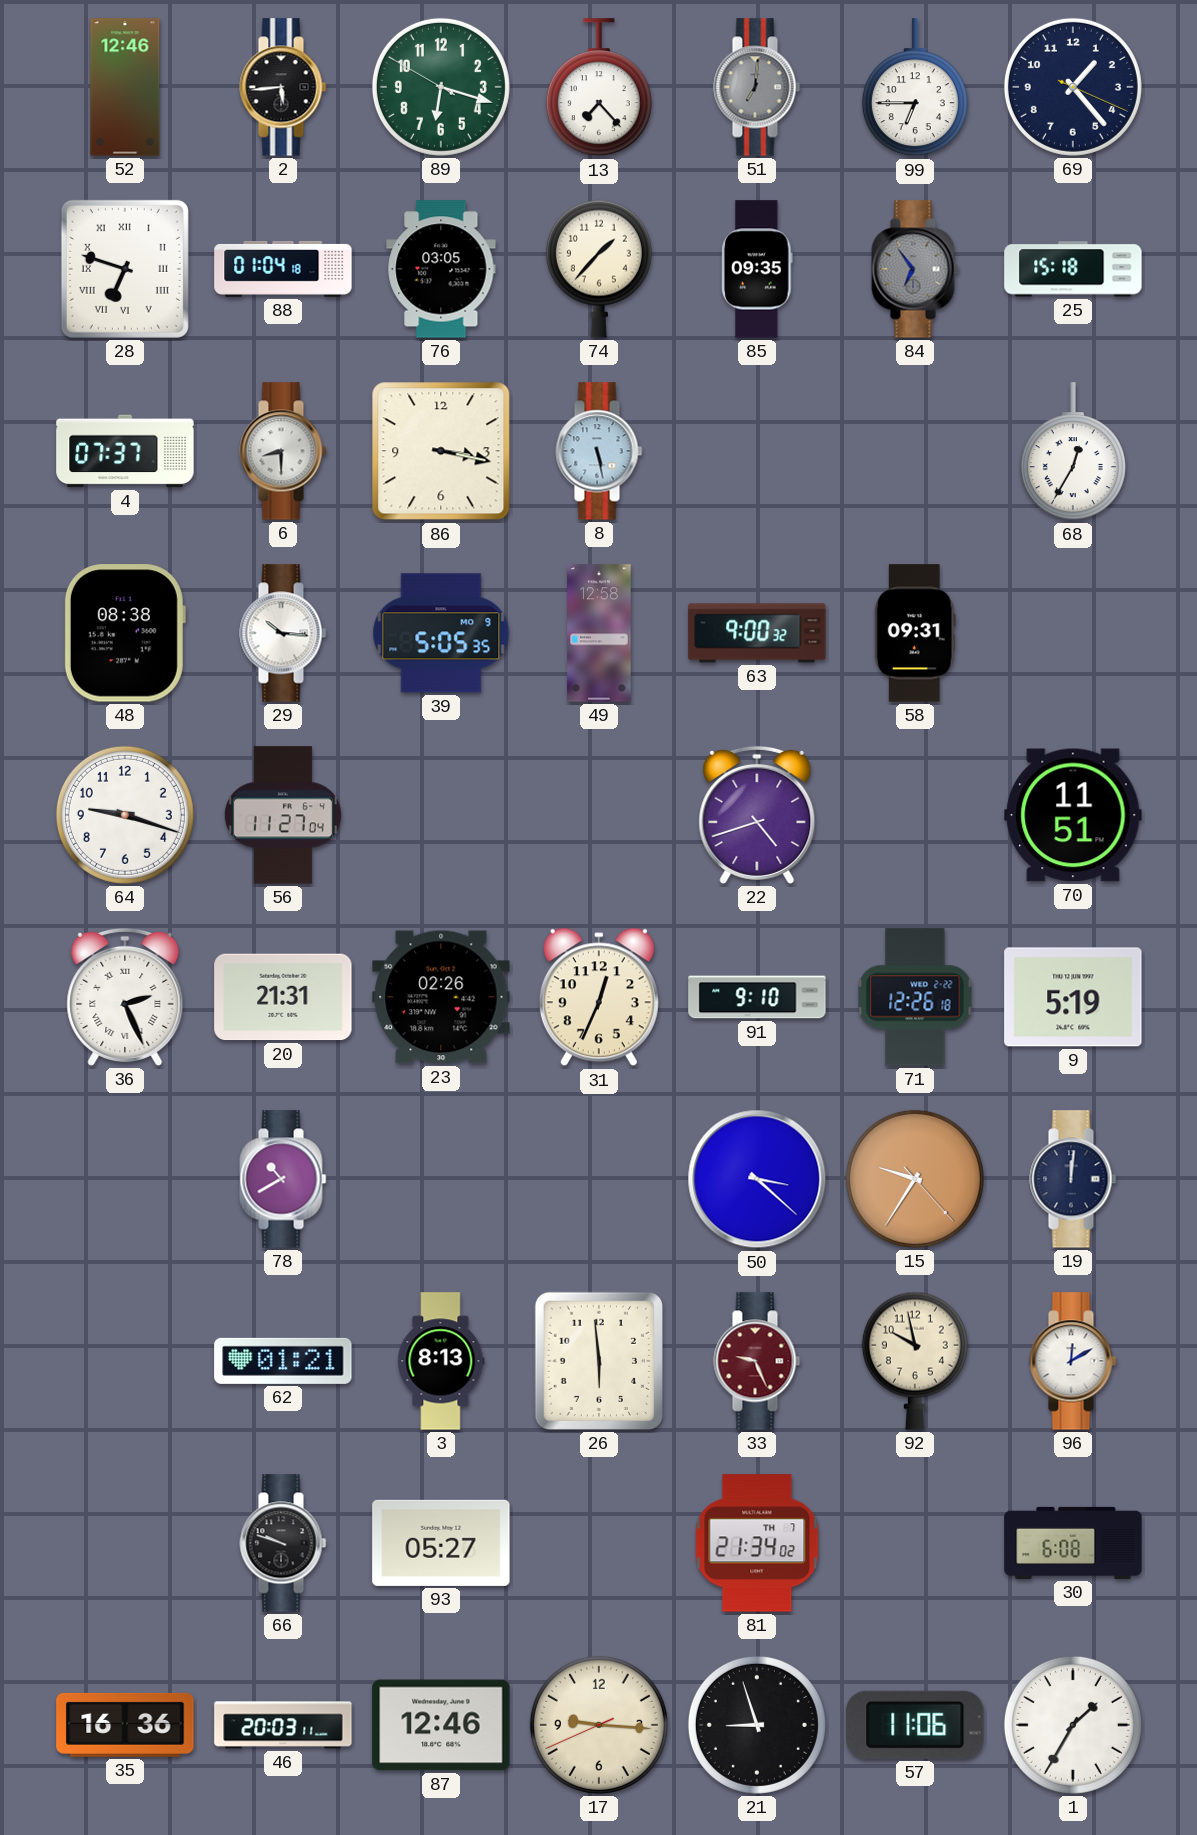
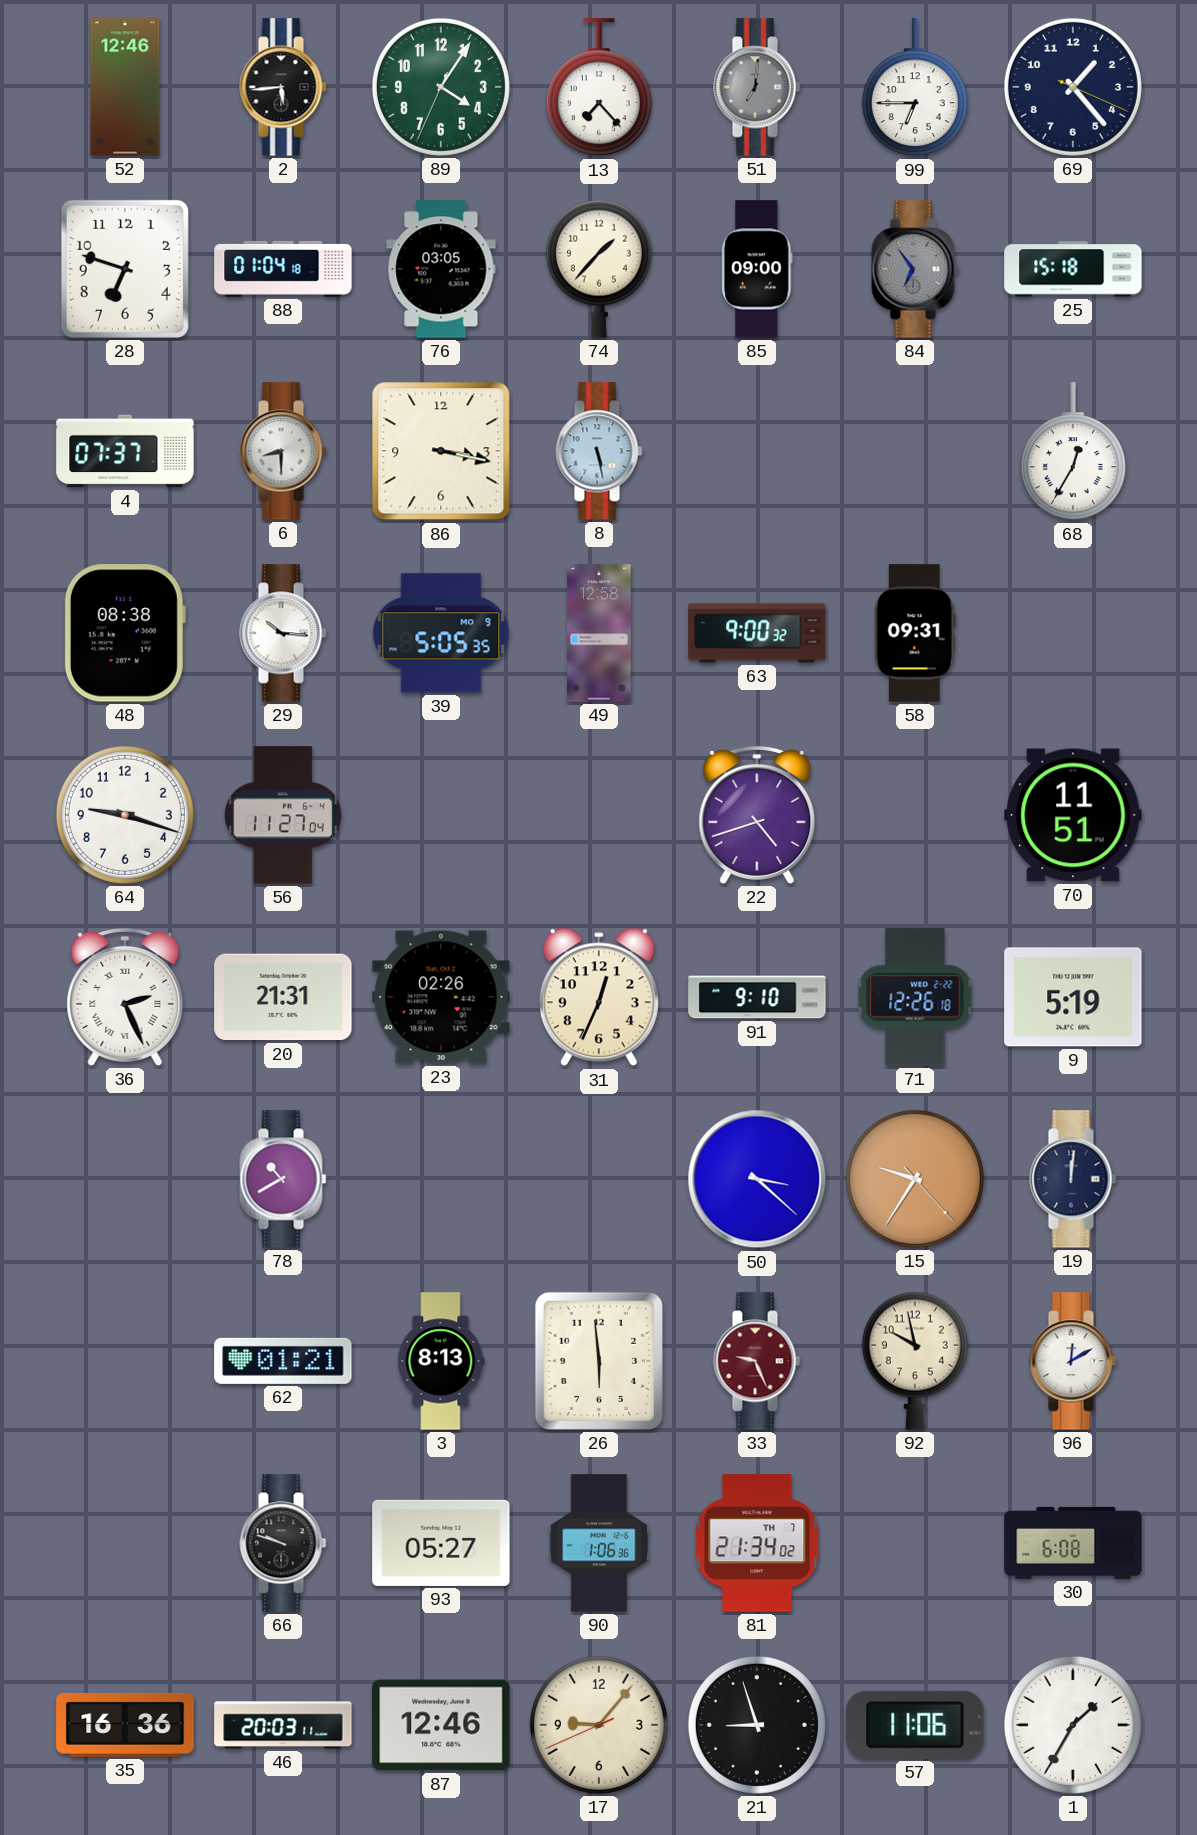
89: 6:17 -> 4:05
28 numerals: Roman -> Arabic
85: 09:35 -> 09:00
90: none -> 1:06
17: 9:15 -> 9:06
